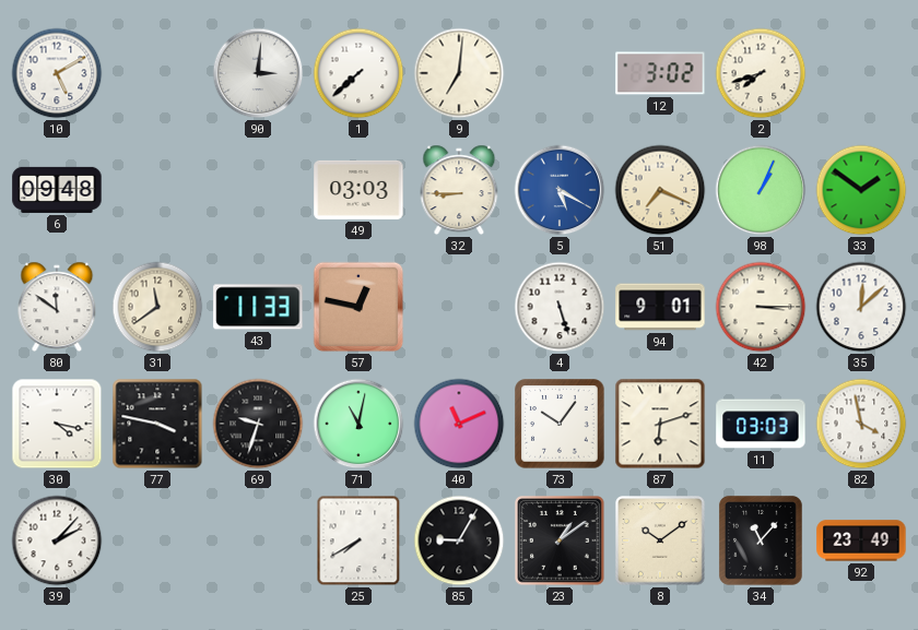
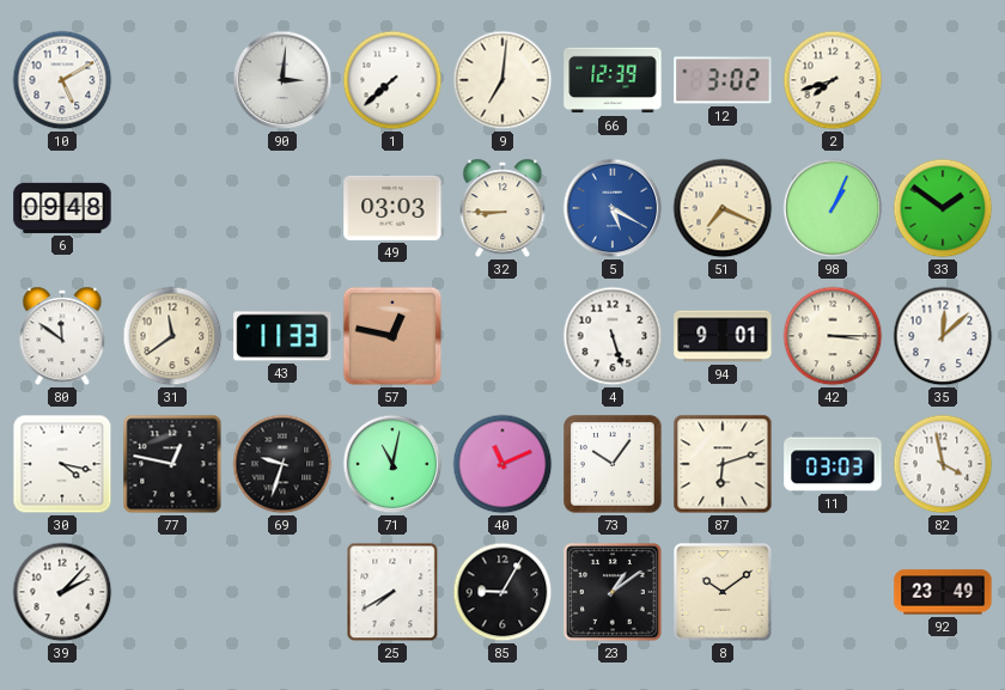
66: none -> 12:39
77: 3:47 -> 12:47
34: 11:07 -> none
